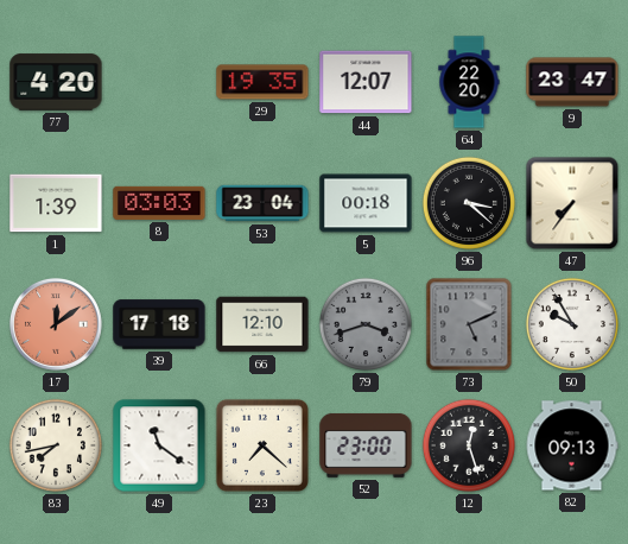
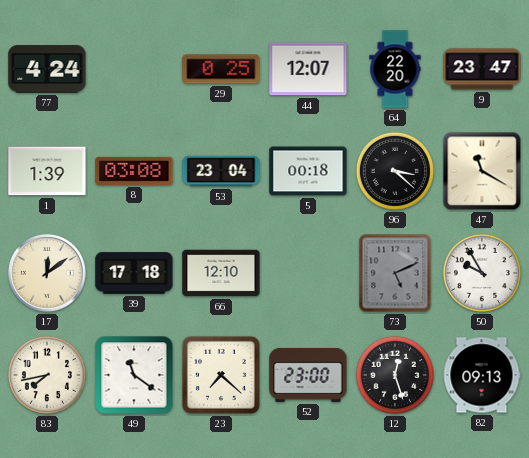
77: 4:20 -> 4:24
29: 19:35 -> 0:25
8: 03:03 -> 03:08
47: 7:36 -> 11:20
17 dial: salmon -> cream
79: 3:42 -> none
